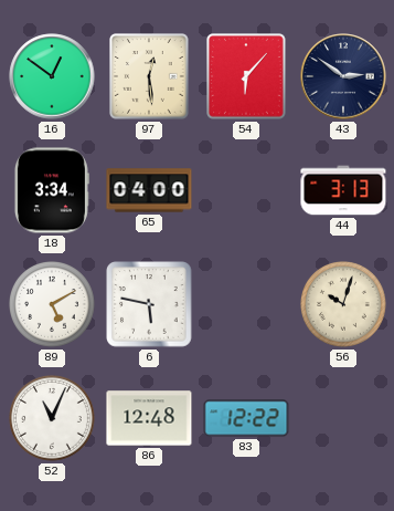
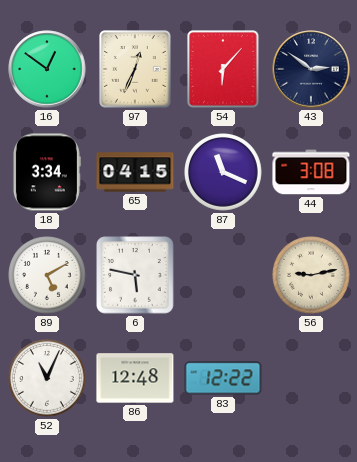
97: 12:29 -> 12:34
65: 04:00 -> 04:15
87: none -> 11:19
44: 3:13 -> 3:08
56: 10:03 -> 9:13
